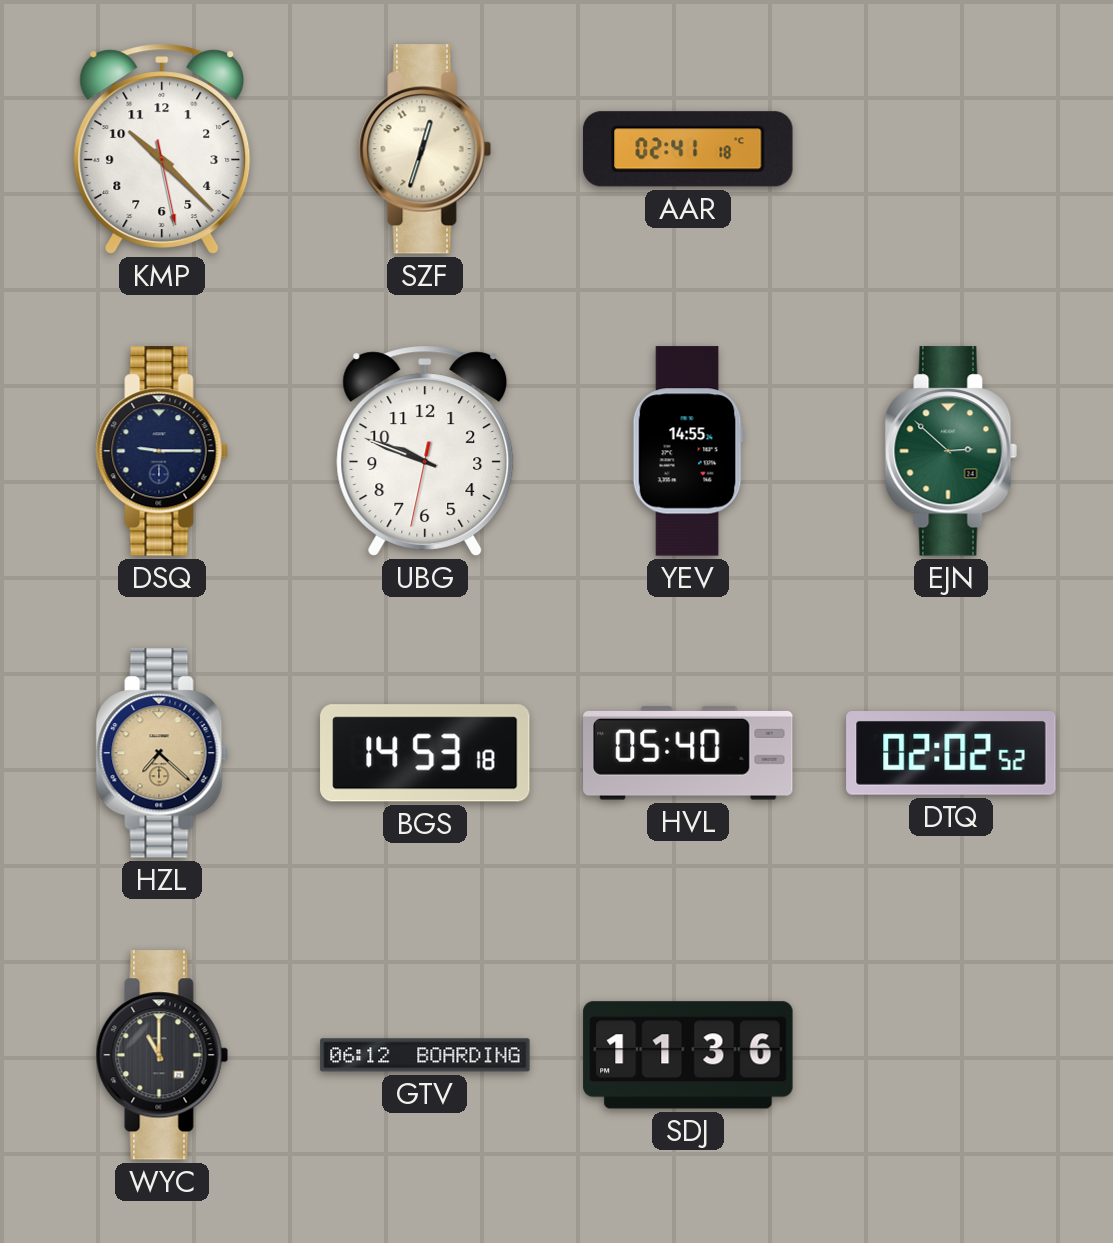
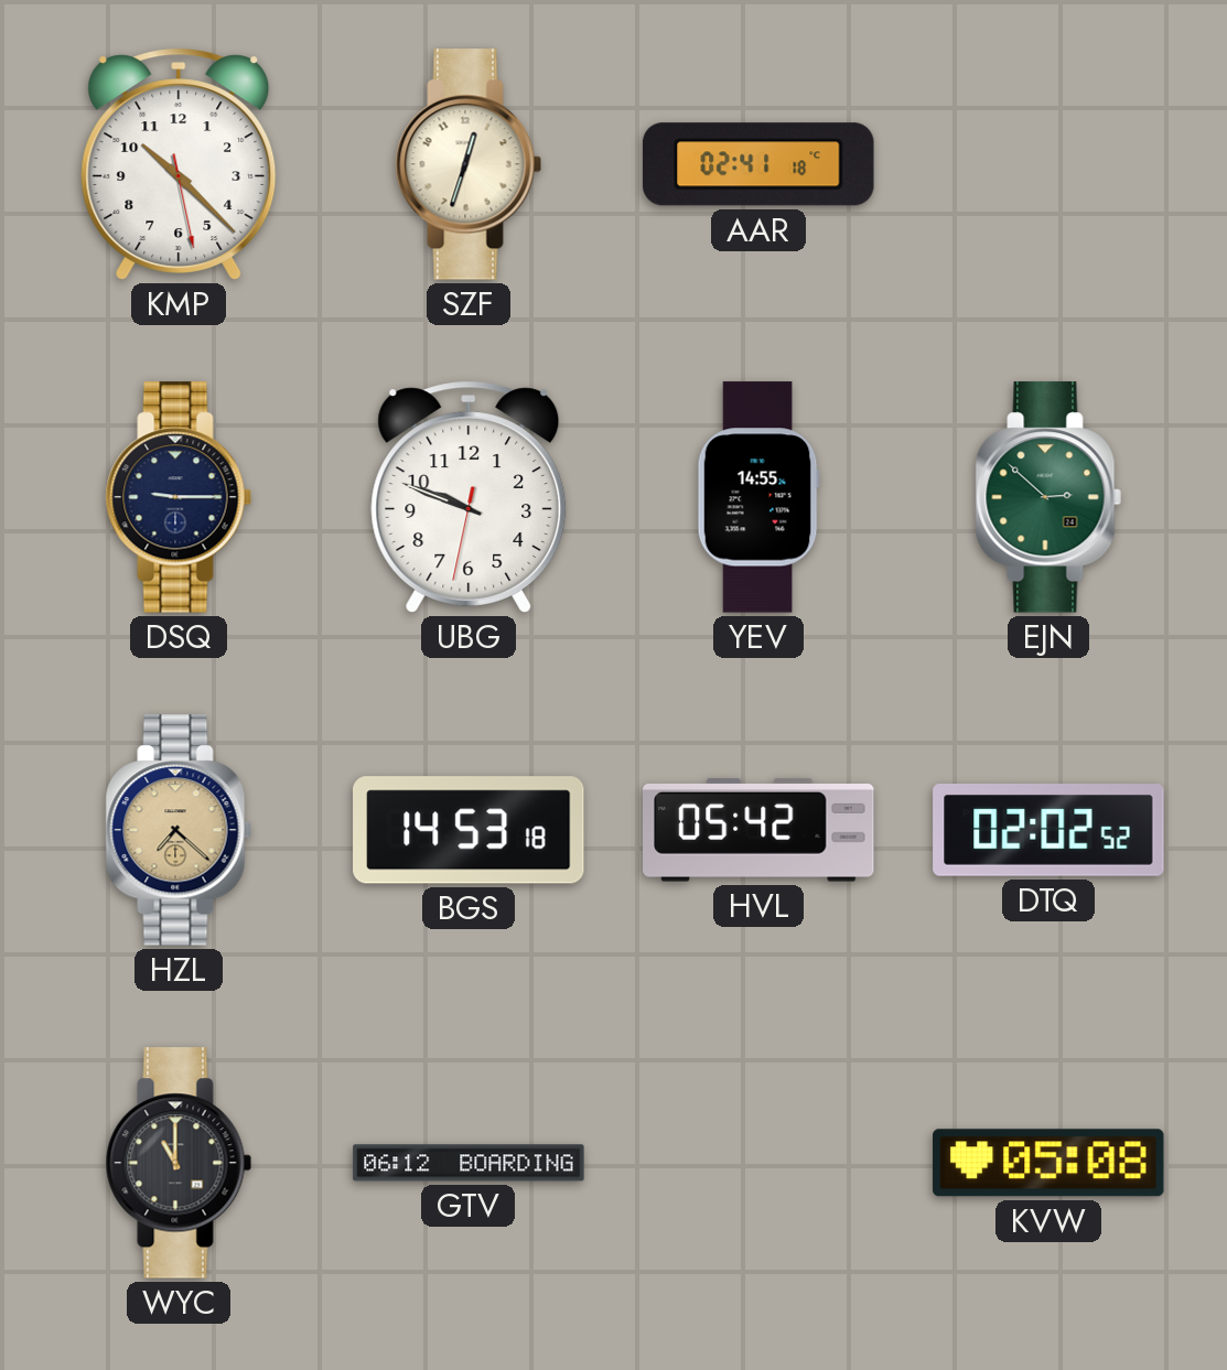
HVL: 05:40 -> 05:42
SDJ: 11:36 -> none
KVW: none -> 05:08
